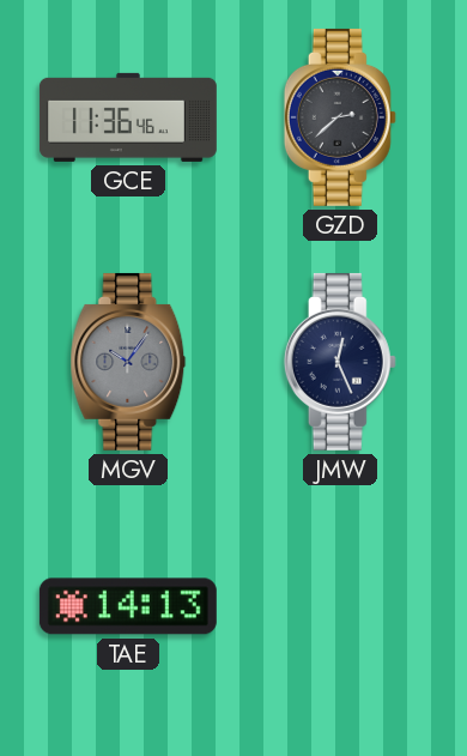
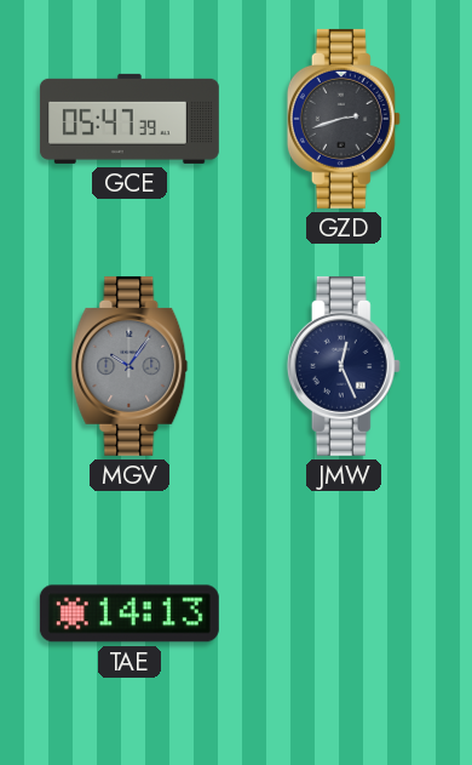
GCE: 11:36 -> 05:47
GZD: 2:38 -> 2:42
